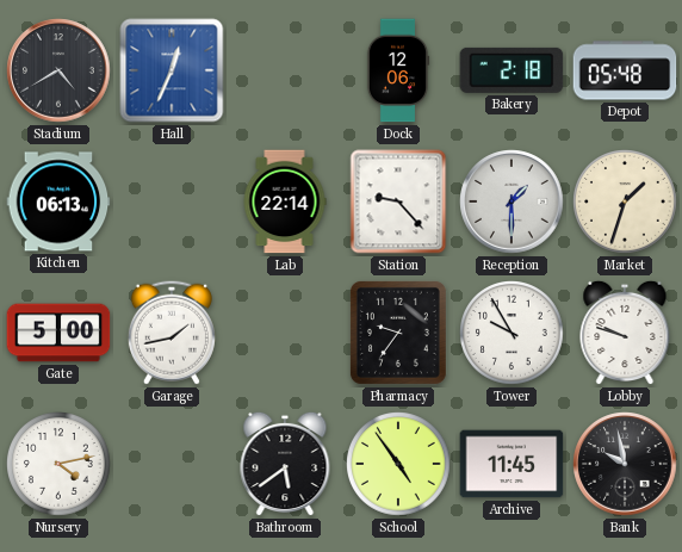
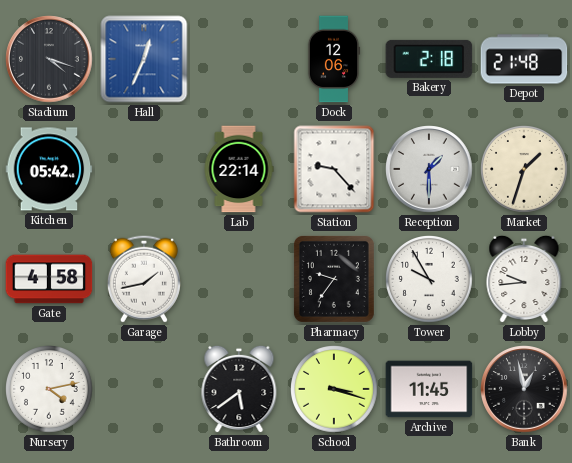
Stadium: 4:40 -> 4:18
Depot: 05:48 -> 21:48
Kitchen: 06:13 -> 05:42
Gate: 5:00 -> 4:58
Lobby: 9:48 -> 9:44
School: 4:54 -> 3:18
Bank: 9:58 -> 12:58
